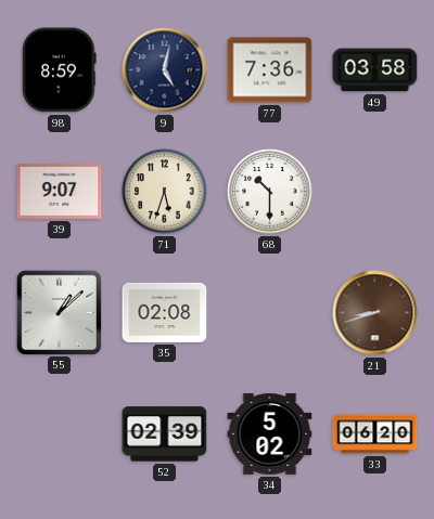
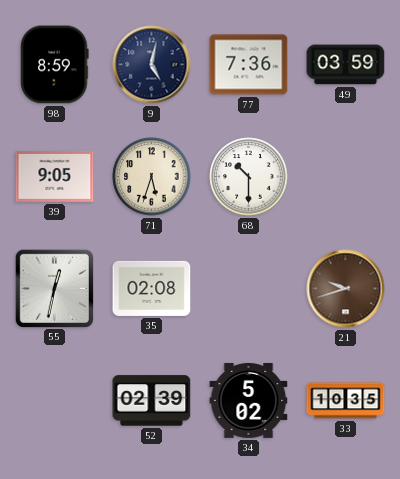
49: 03:58 -> 03:59
39: 9:07 -> 9:05
55: 1:08 -> 12:32
21: 8:42 -> 9:42
33: 06:20 -> 10:35
